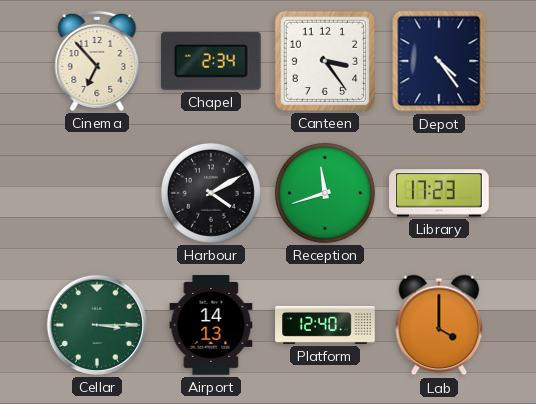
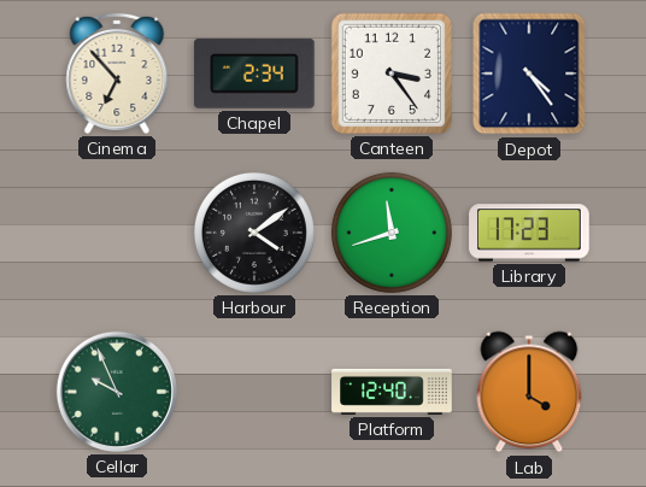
Harbour: 4:10 -> 4:09
Cellar: 3:15 -> 9:56
Airport: 14:13 -> none
